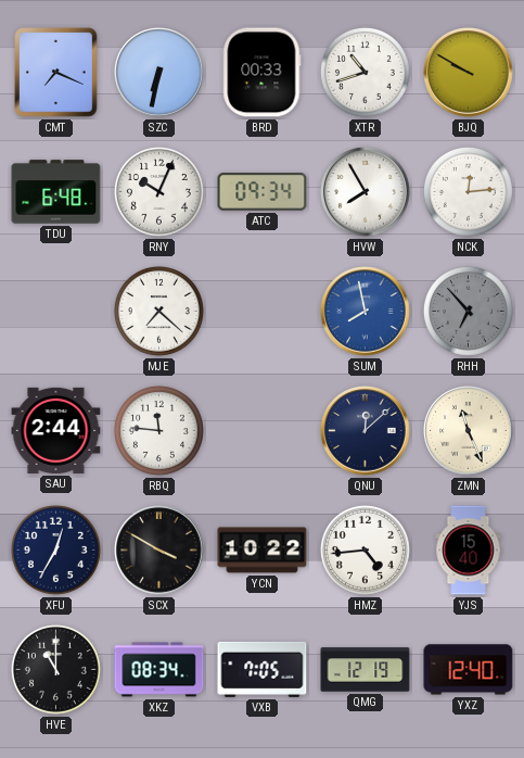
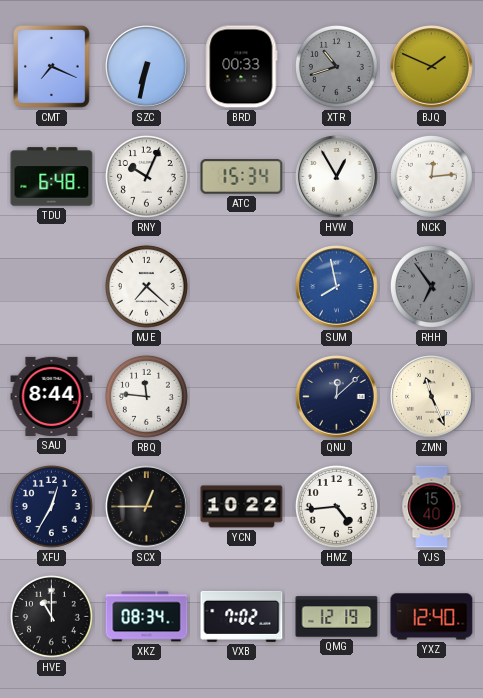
XTR dial: white -> grey
BJQ: 9:50 -> 1:49
ATC: 09:34 -> 15:34
HVW: 7:55 -> 12:55
RHH: 6:53 -> 6:54
SAU: 2:44 -> 8:44
SCX: 3:50 -> 12:45
VXB: 7:05 -> 7:02
